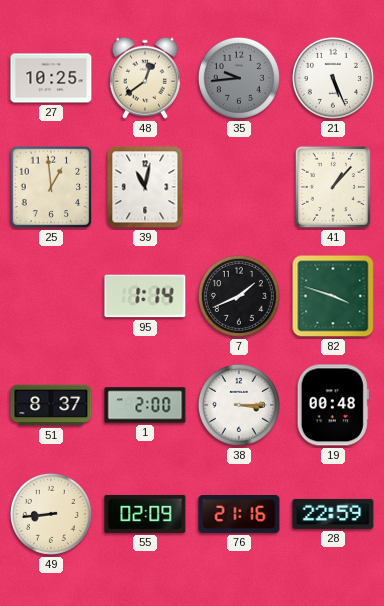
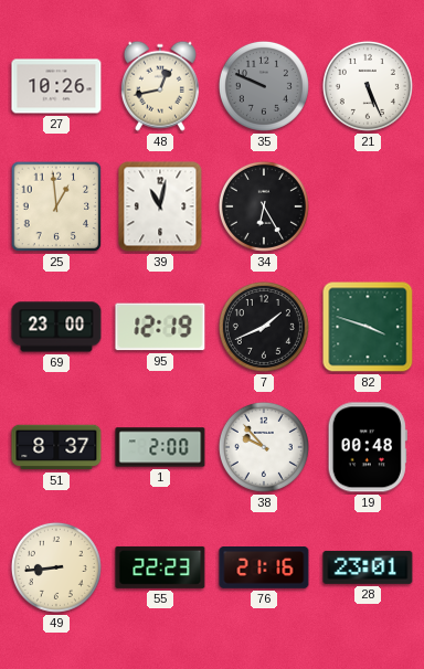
27: 10:25 -> 10:26
48: 12:39 -> 12:43
35: 9:44 -> 9:49
34: none -> 6:25
41: 1:07 -> none
69: none -> 23:00
95: 1:14 -> 12:19
38: 3:15 -> 9:53
55: 02:09 -> 22:23
28: 22:59 -> 23:01
